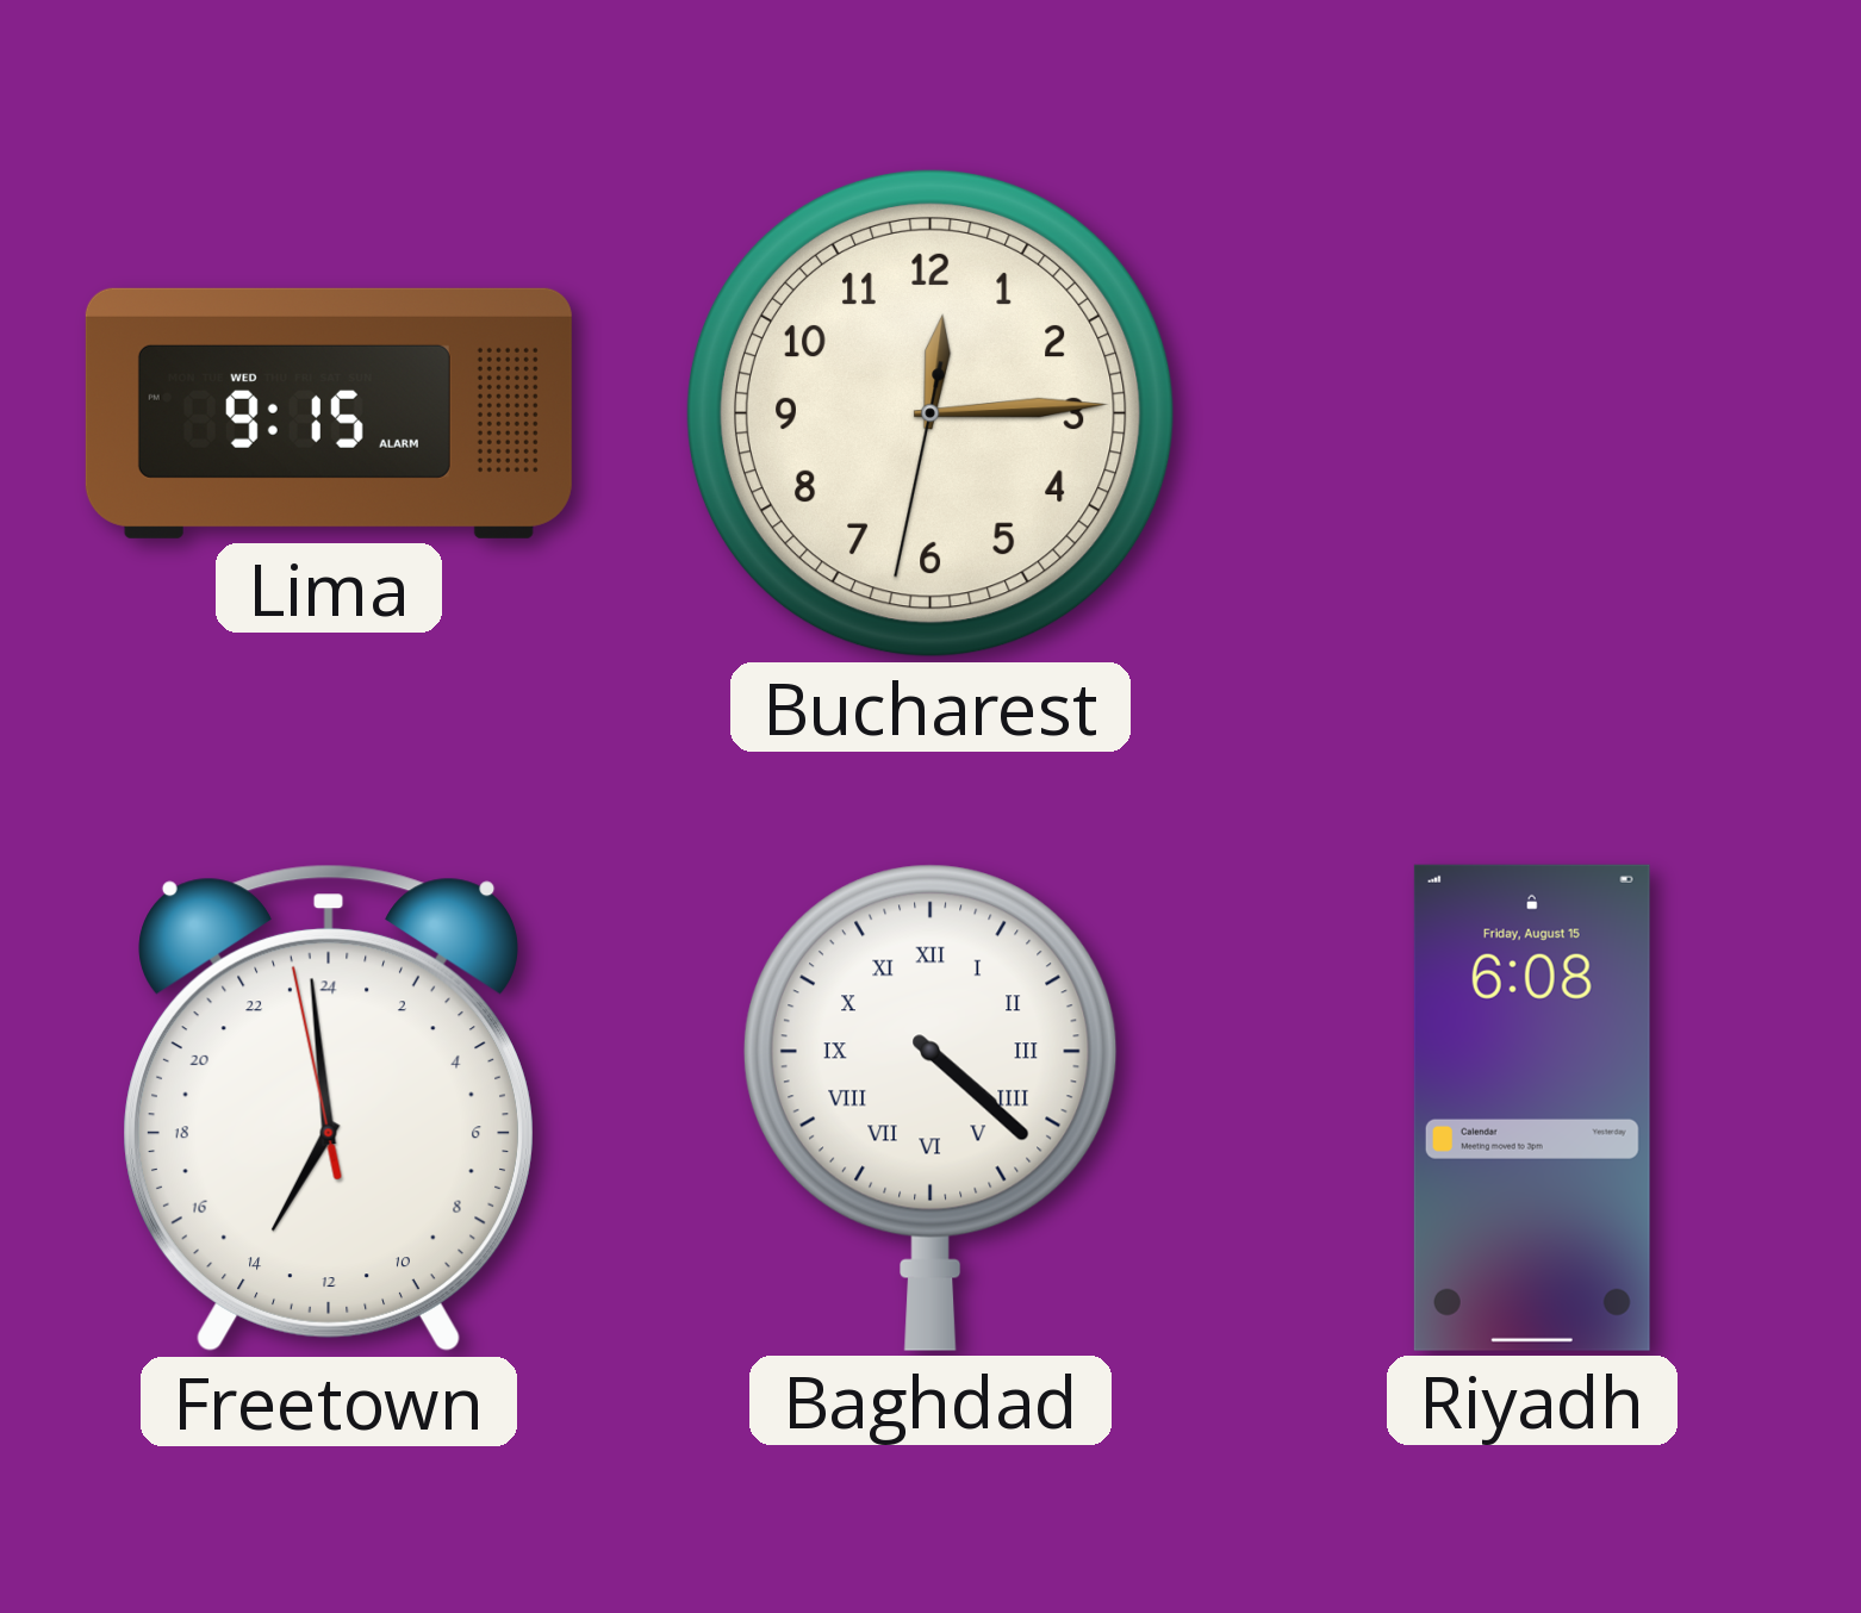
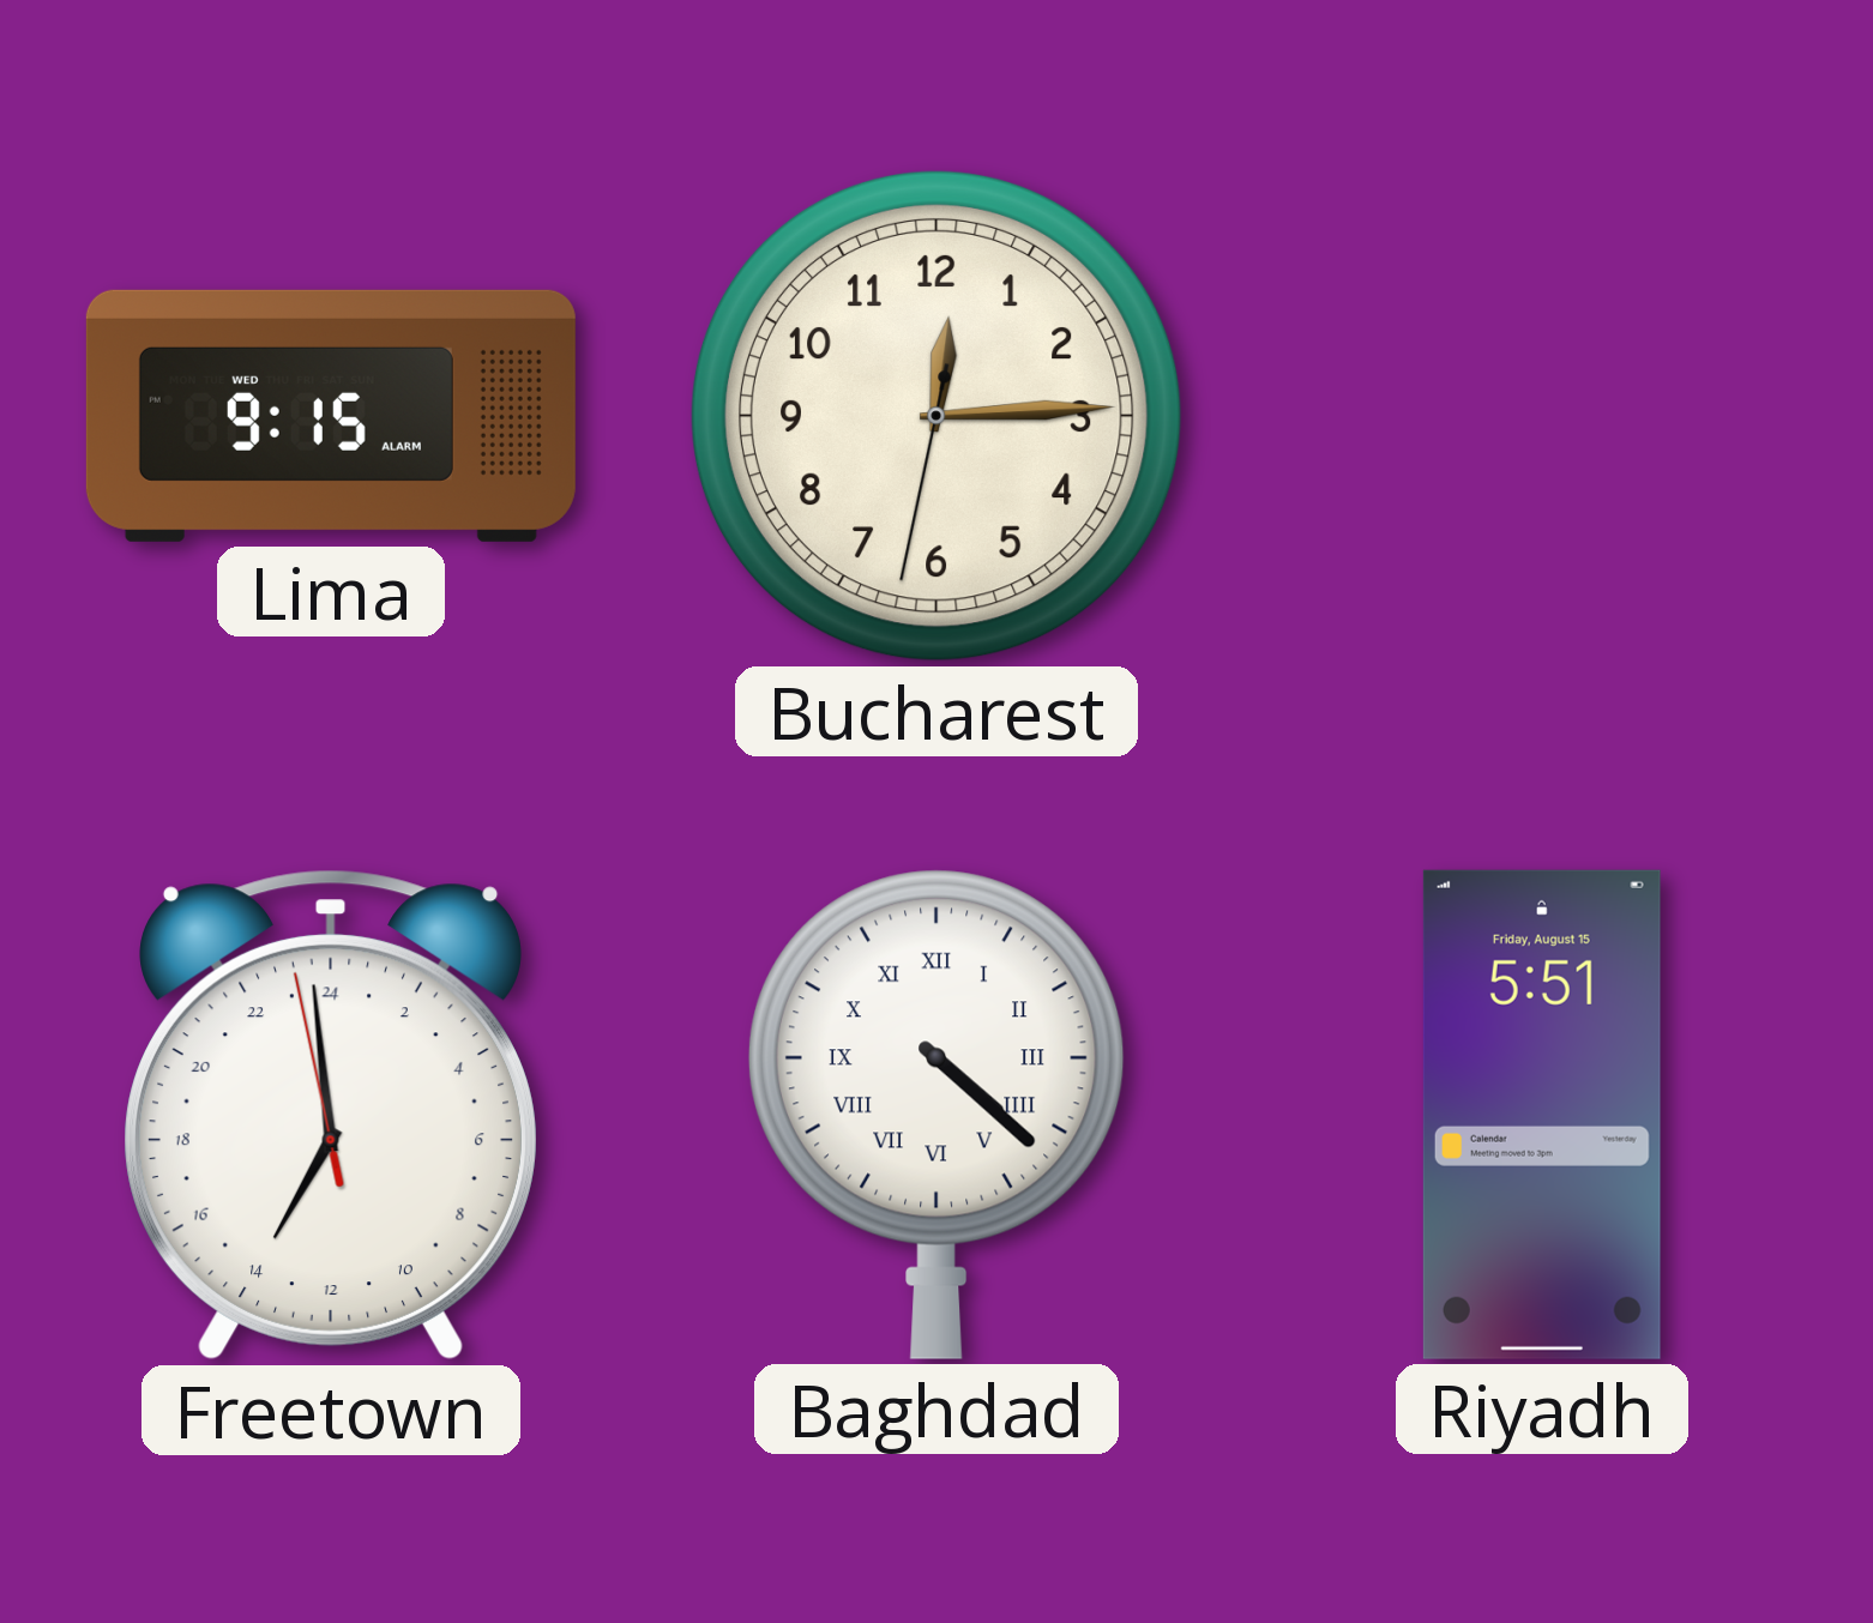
Riyadh: 6:08 -> 5:51
